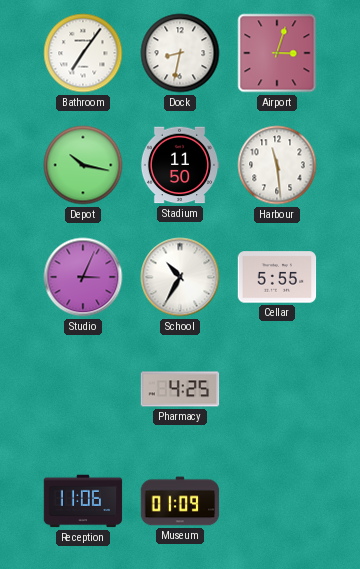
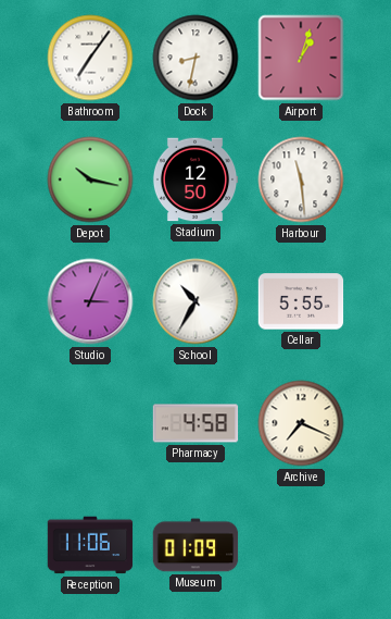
Airport: 3:03 -> 1:03
Stadium: 11:50 -> 12:50
Pharmacy: 4:25 -> 4:58
Archive: none -> 7:19
